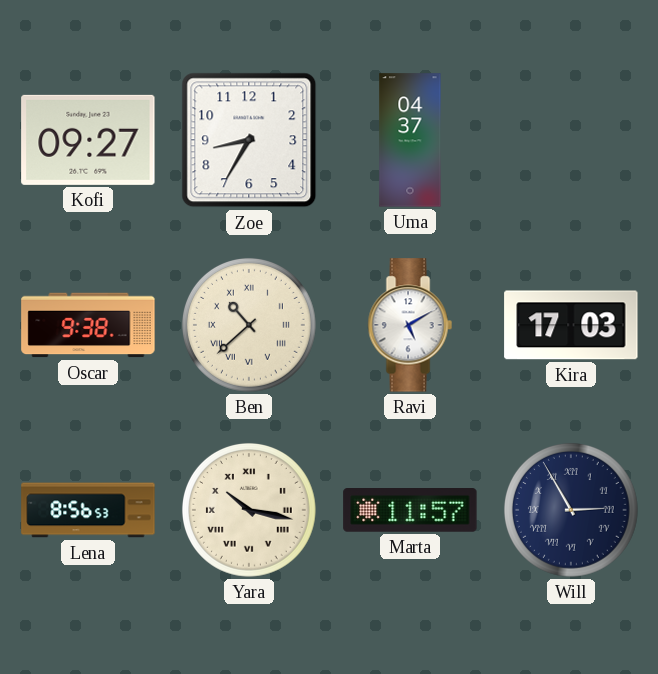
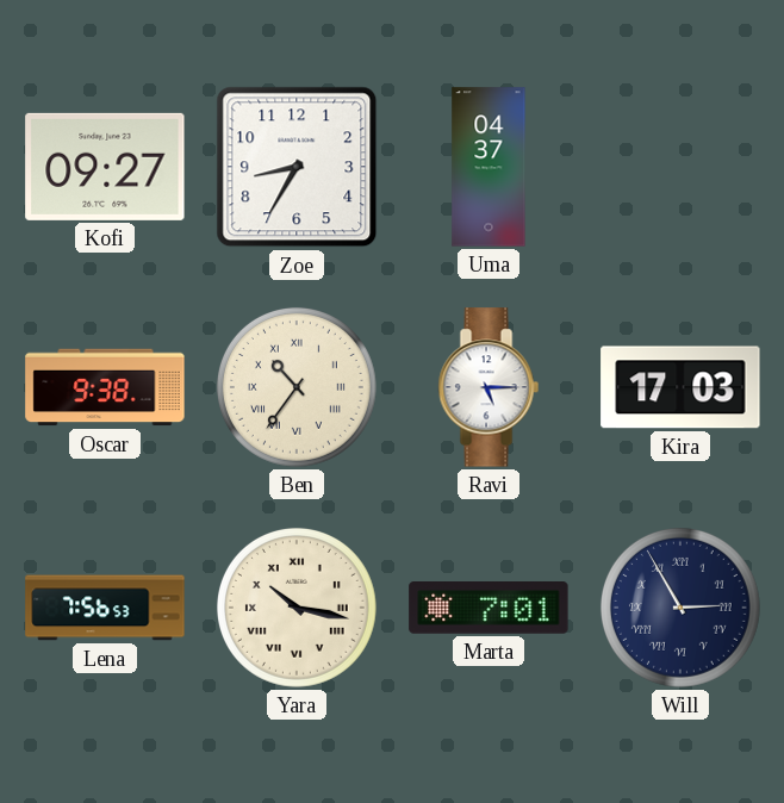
Ben: 10:38 -> 10:36
Ravi: 5:10 -> 5:15
Lena: 8:56 -> 7:56
Marta: 11:57 -> 7:01
